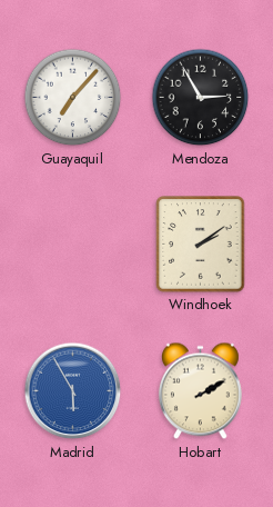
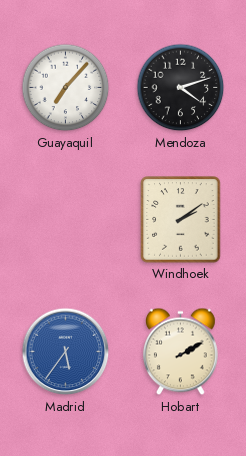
Mendoza: 2:55 -> 4:12
Madrid: 5:55 -> 5:36
